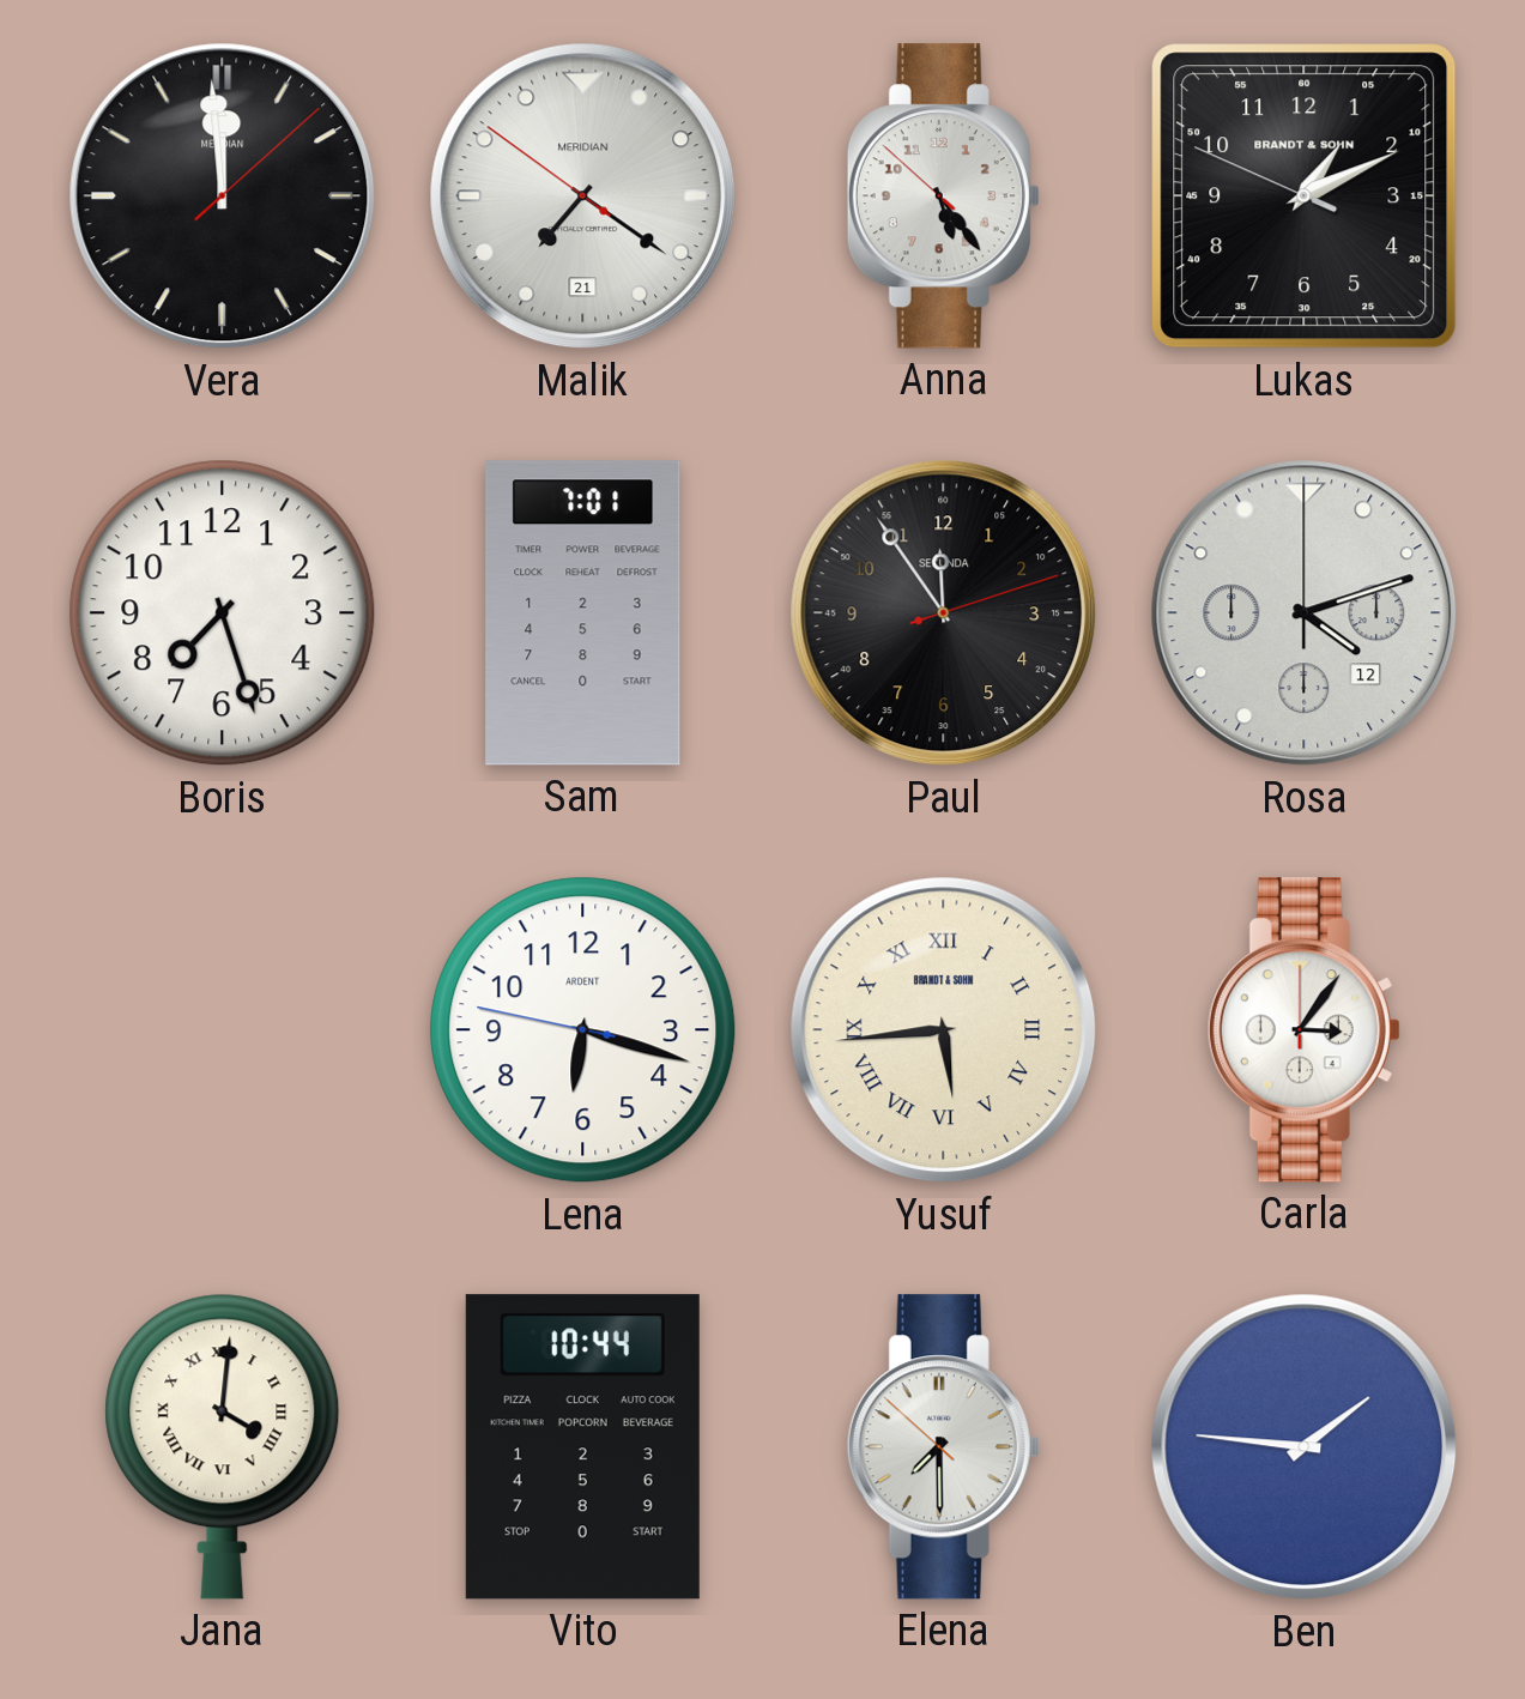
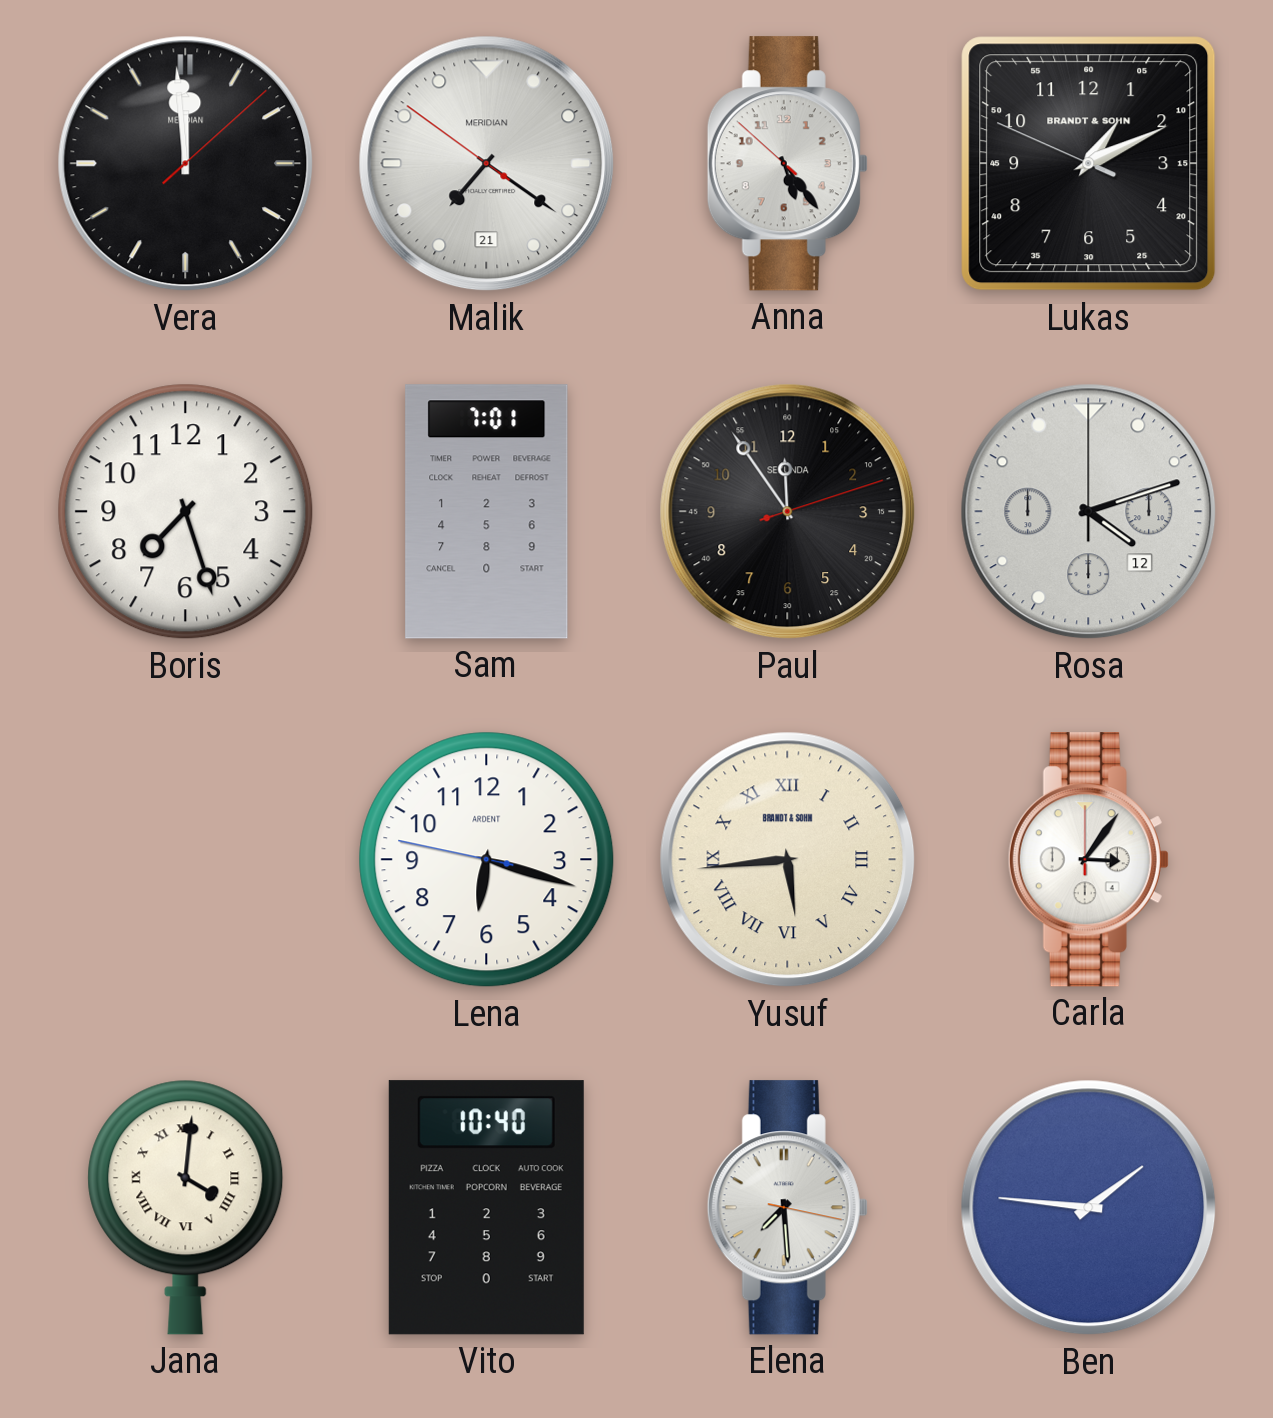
Vito: 10:44 -> 10:40
Elena: 7:29:52 -> 7:29:17
